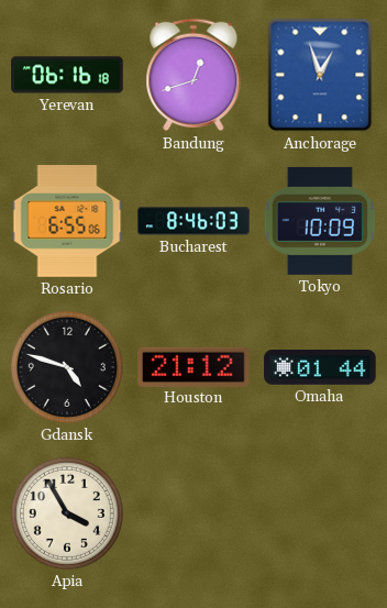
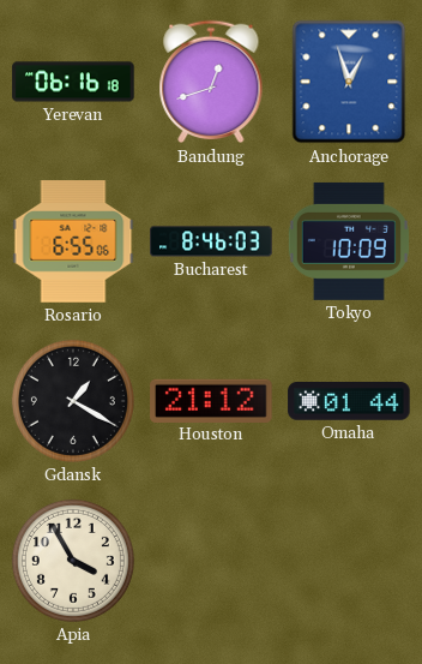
Gdansk: 4:48 -> 1:20
